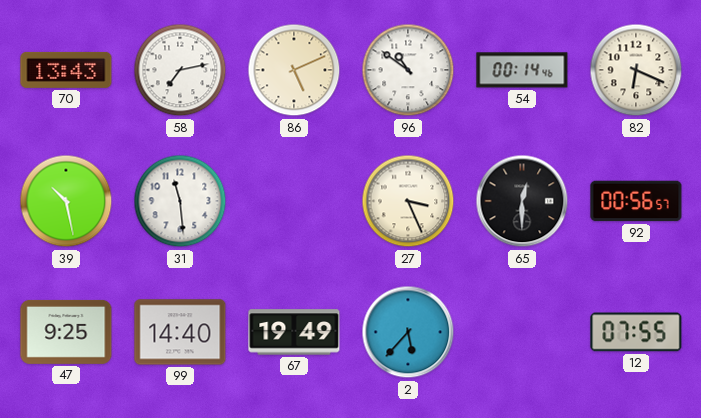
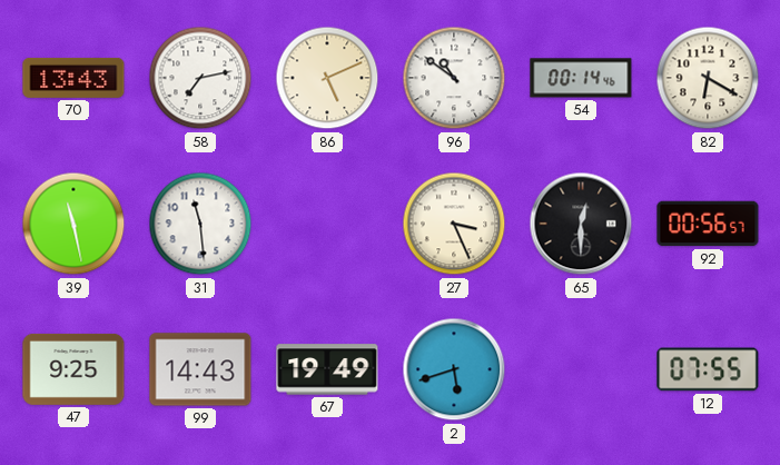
82: 6:19 -> 6:20
39: 10:28 -> 11:28
99: 14:40 -> 14:43
2: 5:37 -> 5:42
